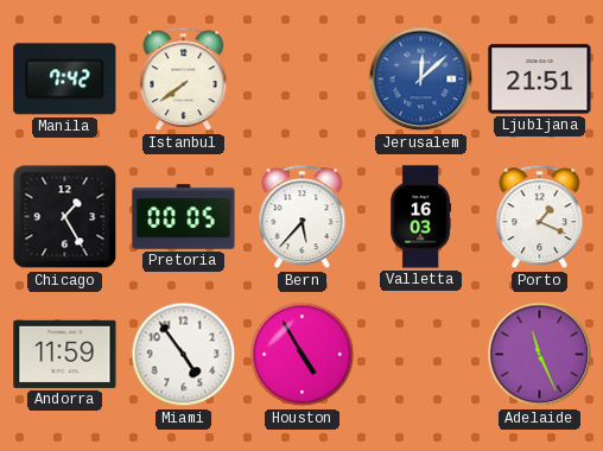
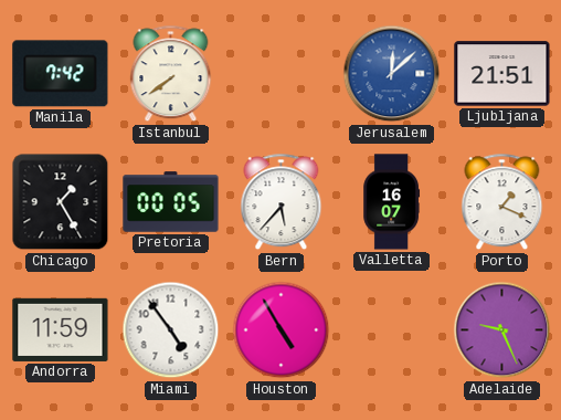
Valletta: 16:03 -> 16:07
Adelaide: 11:26 -> 9:26
